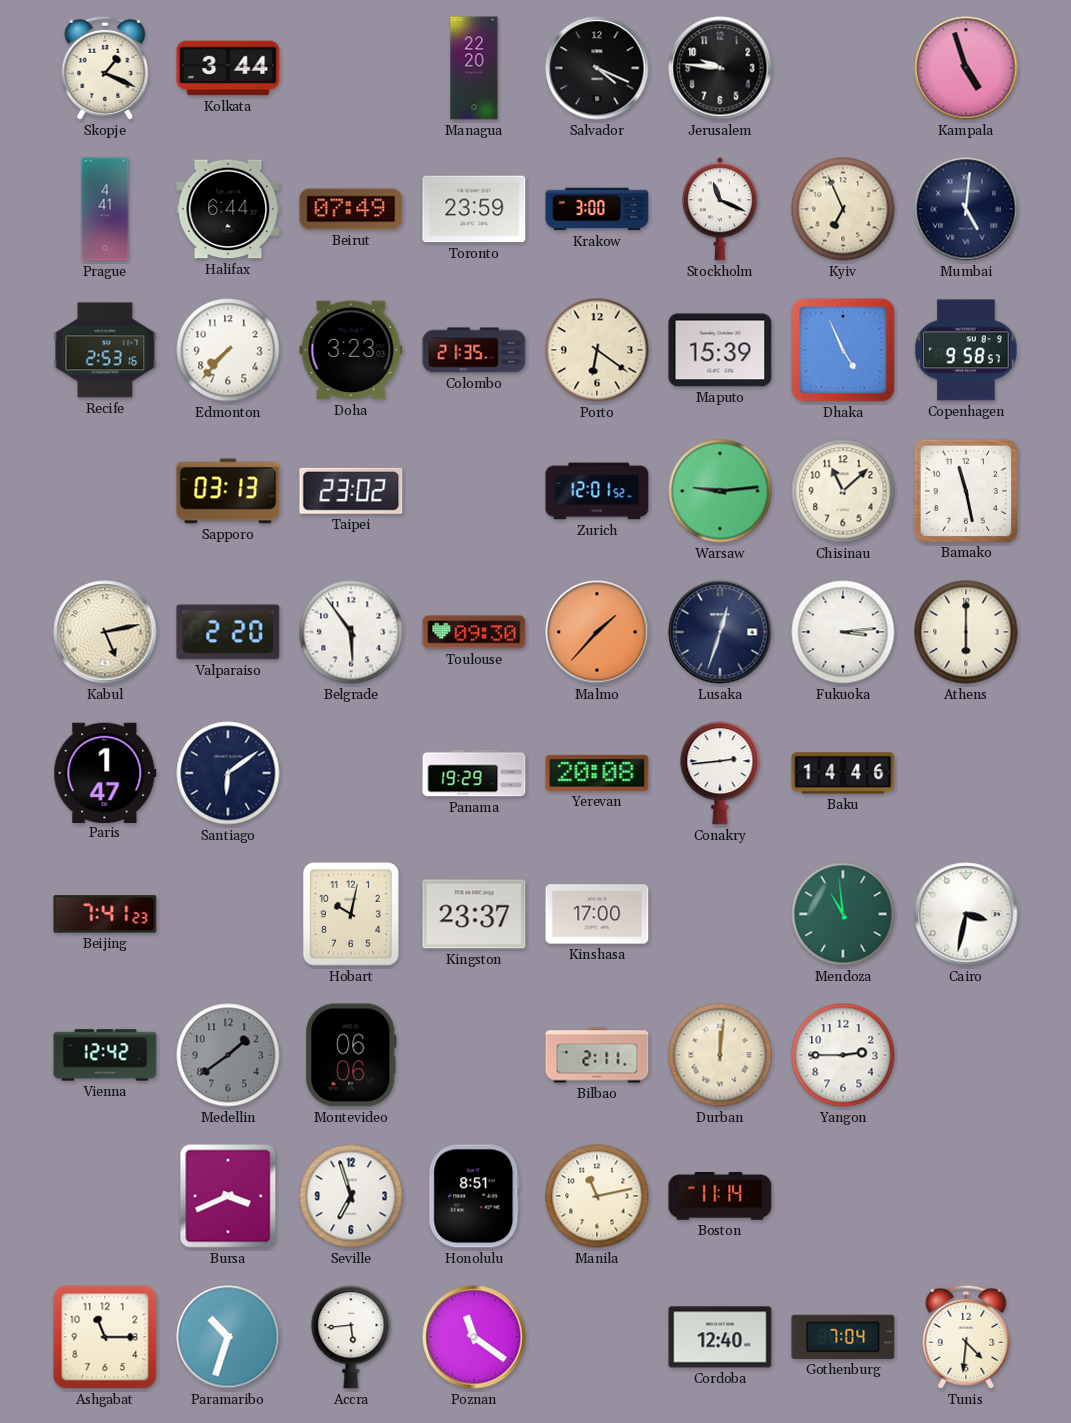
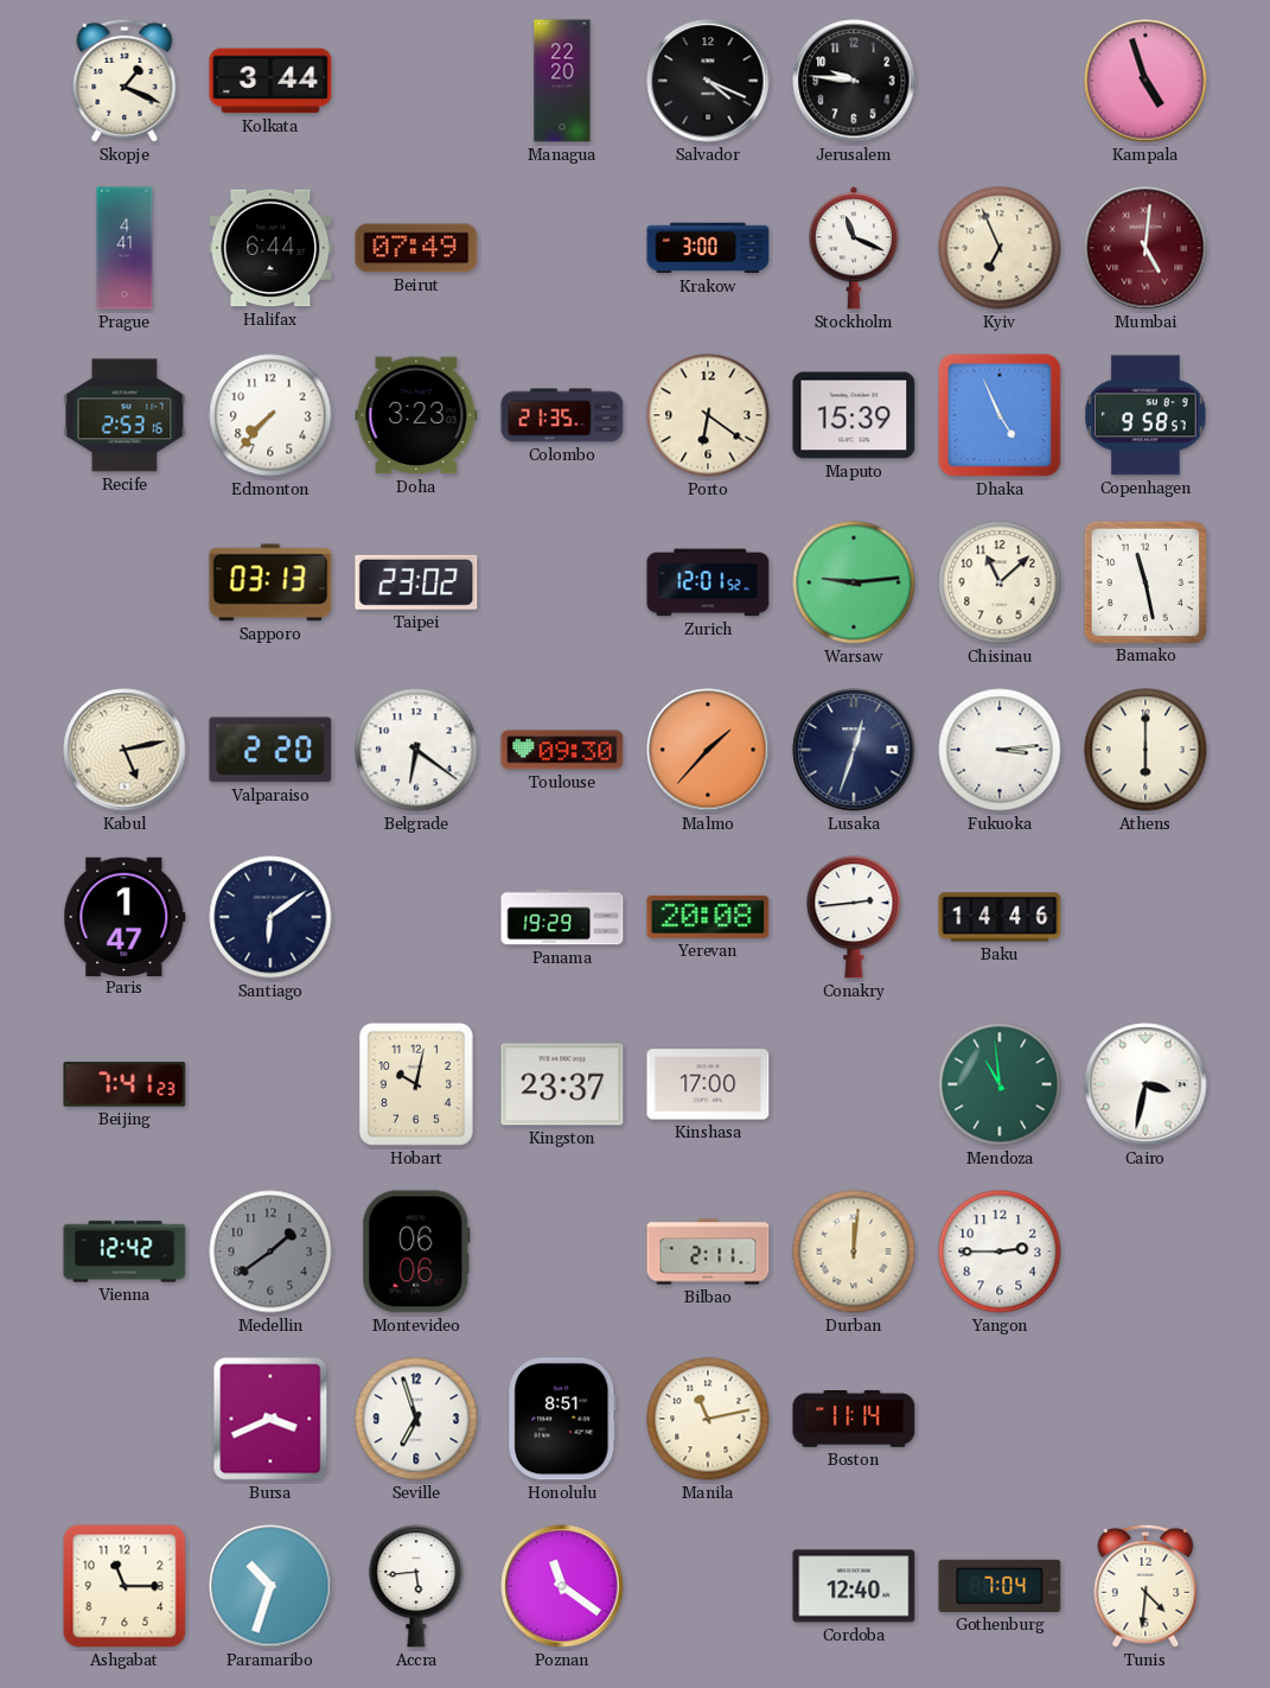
Toronto: 23:59 -> none
Mumbai dial: navy -> burgundy
Belgrade: 5:54 -> 6:21
